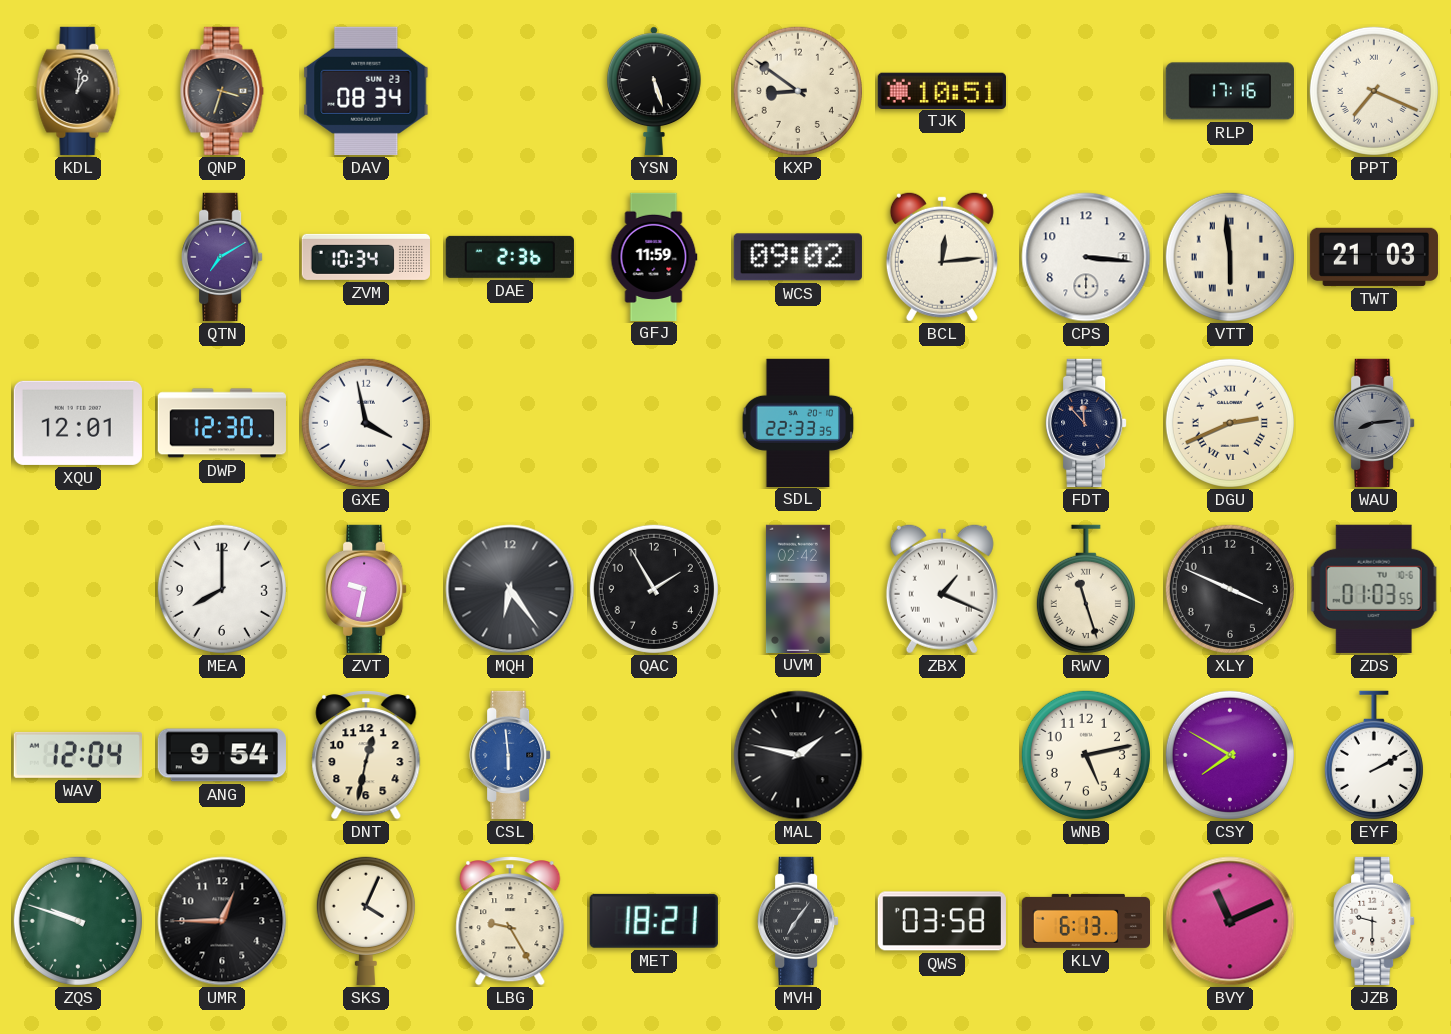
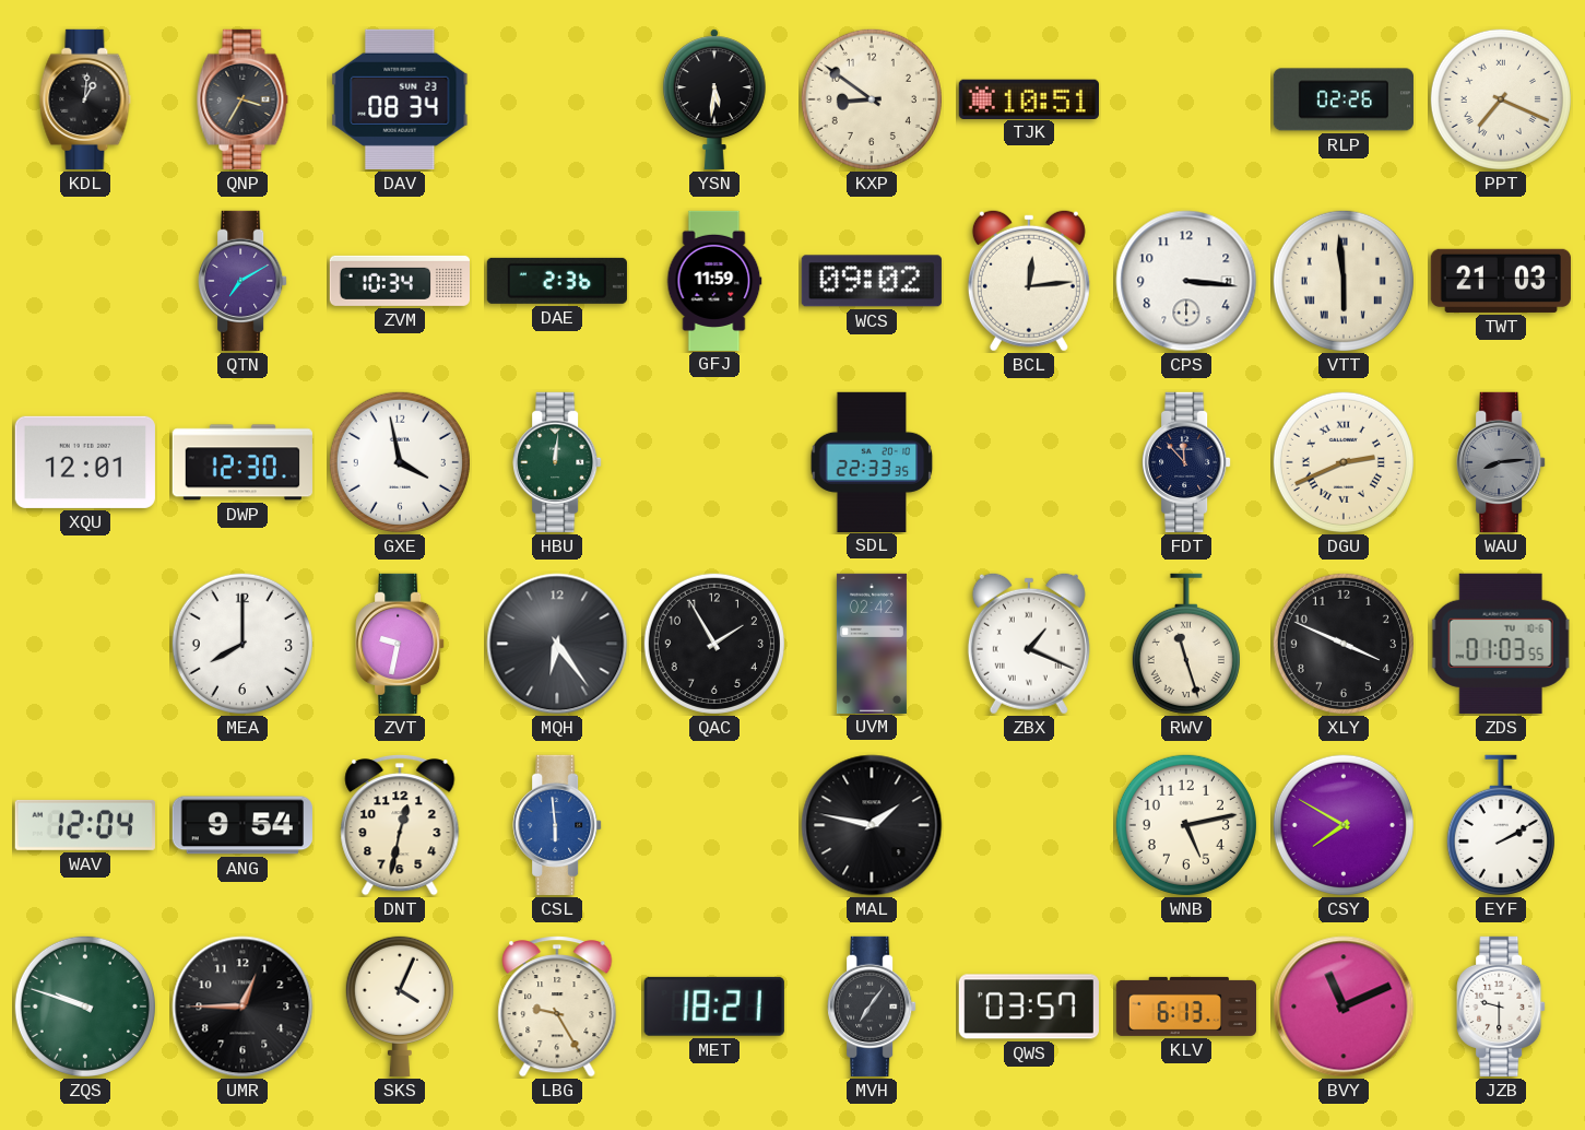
QNP: 3:33 -> 3:35
YSN: 5:27 -> 5:31
RLP: 17:16 -> 02:26
HBU: none -> 12:01
QWS: 03:58 -> 03:57
